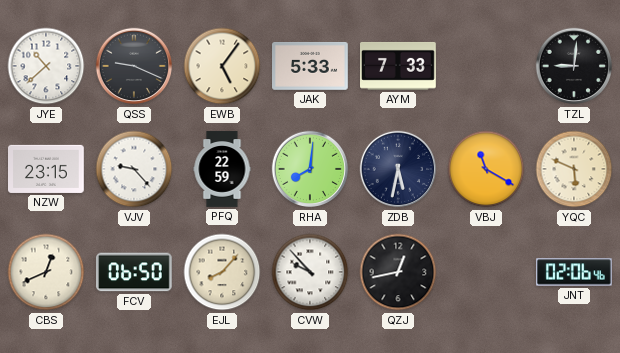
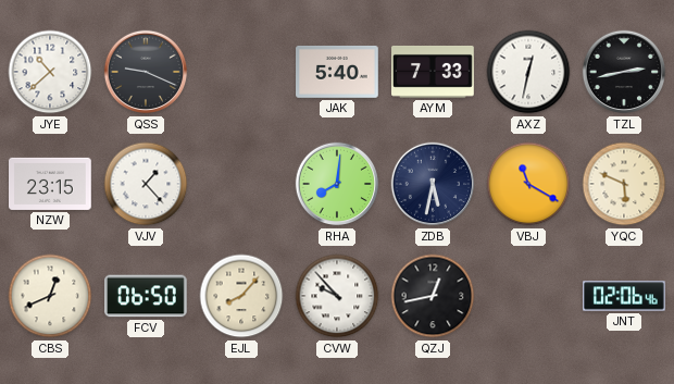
EWB: 5:06 -> none
JAK: 5:33 -> 5:40
AXZ: none -> 12:32
TZL: 9:01 -> 2:43
VJV: 9:23 -> 1:23
PFQ: 22:59 -> none
